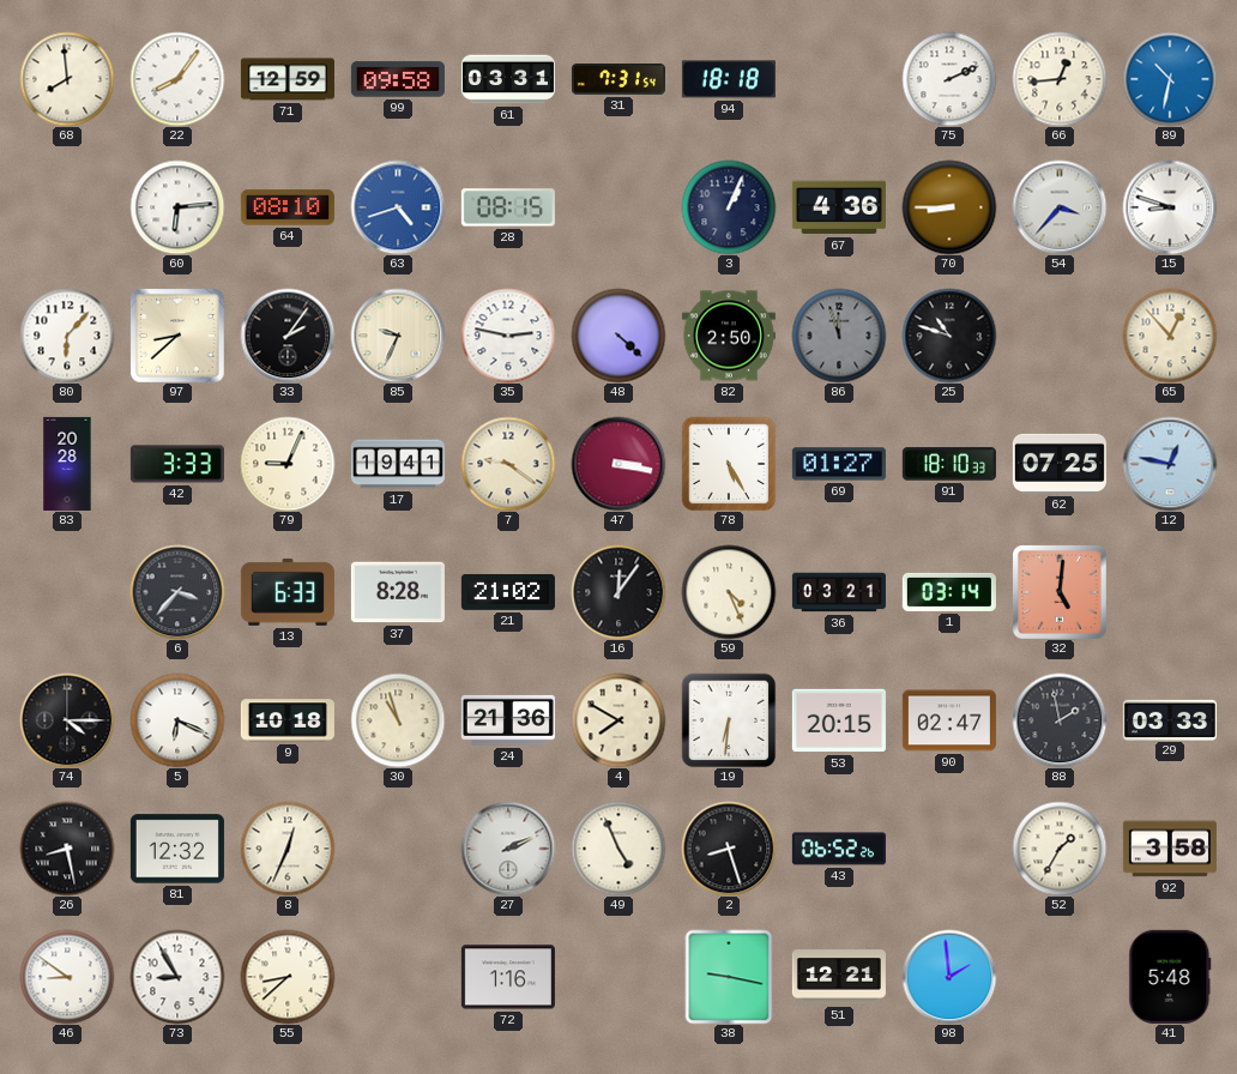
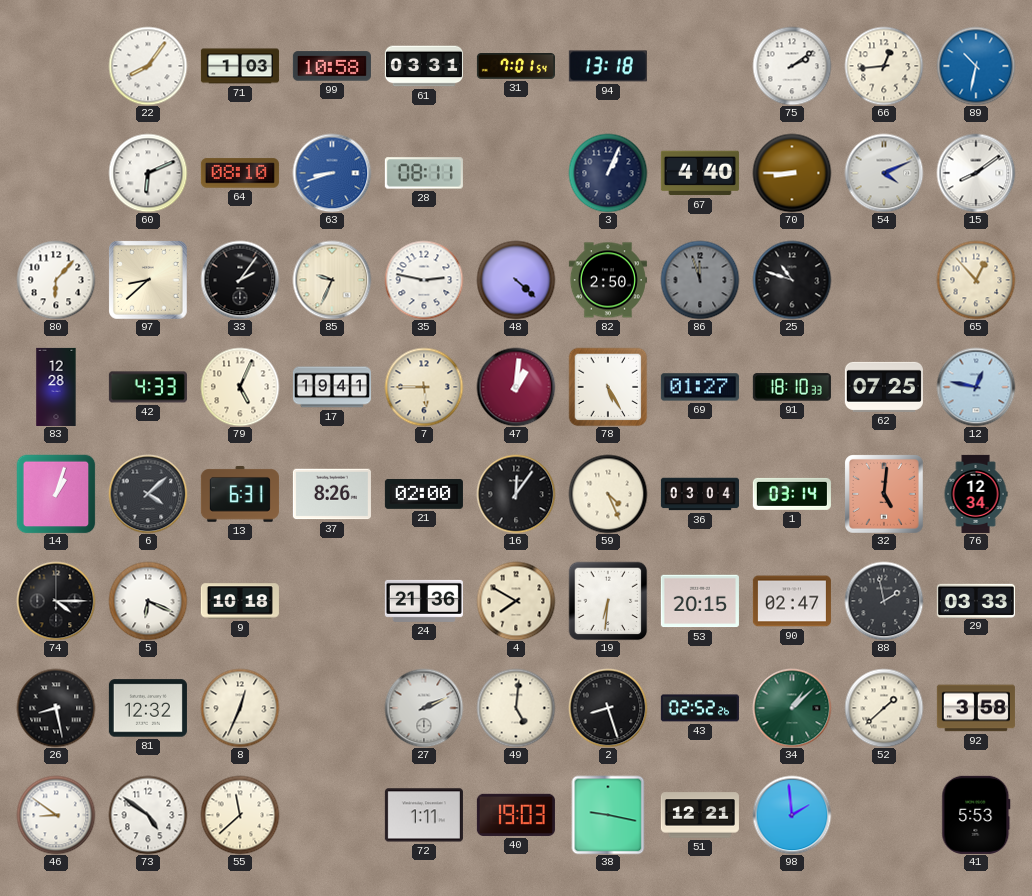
68: 7:59 -> none
71: 12:59 -> 1:03
99: 09:58 -> 10:58
31: 7:31 -> 7:01
94: 18:18 -> 13:18
75: 2:11 -> 2:09
60: 6:14 -> 6:11
63: 4:42 -> 8:42
28: 08:15 -> 08:11
67: 4:36 -> 4:40
54: 3:37 -> 4:11
15: 8:48 -> 8:09
83: 20:28 -> 12:28
42: 3:33 -> 4:33
79: 9:04 -> 5:04
7: 9:21 -> 5:45
47: 3:17 -> 1:01
14: none -> 1:03
6: 3:37 -> 4:08
13: 6:33 -> 6:31
37: 8:28 -> 8:26
21: 21:02 -> 02:00
36: 03:21 -> 03:04
76: none -> 12:34
30: 10:57 -> none
49: 4:56 -> 5:01
43: 06:52 -> 02:52
34: none -> 1:08
52: 1:35 -> 1:38
73: 8:55 -> 4:51
55: 8:38 -> 11:38
72: 1:16 -> 1:11
40: none -> 19:03
41: 5:48 -> 5:53
